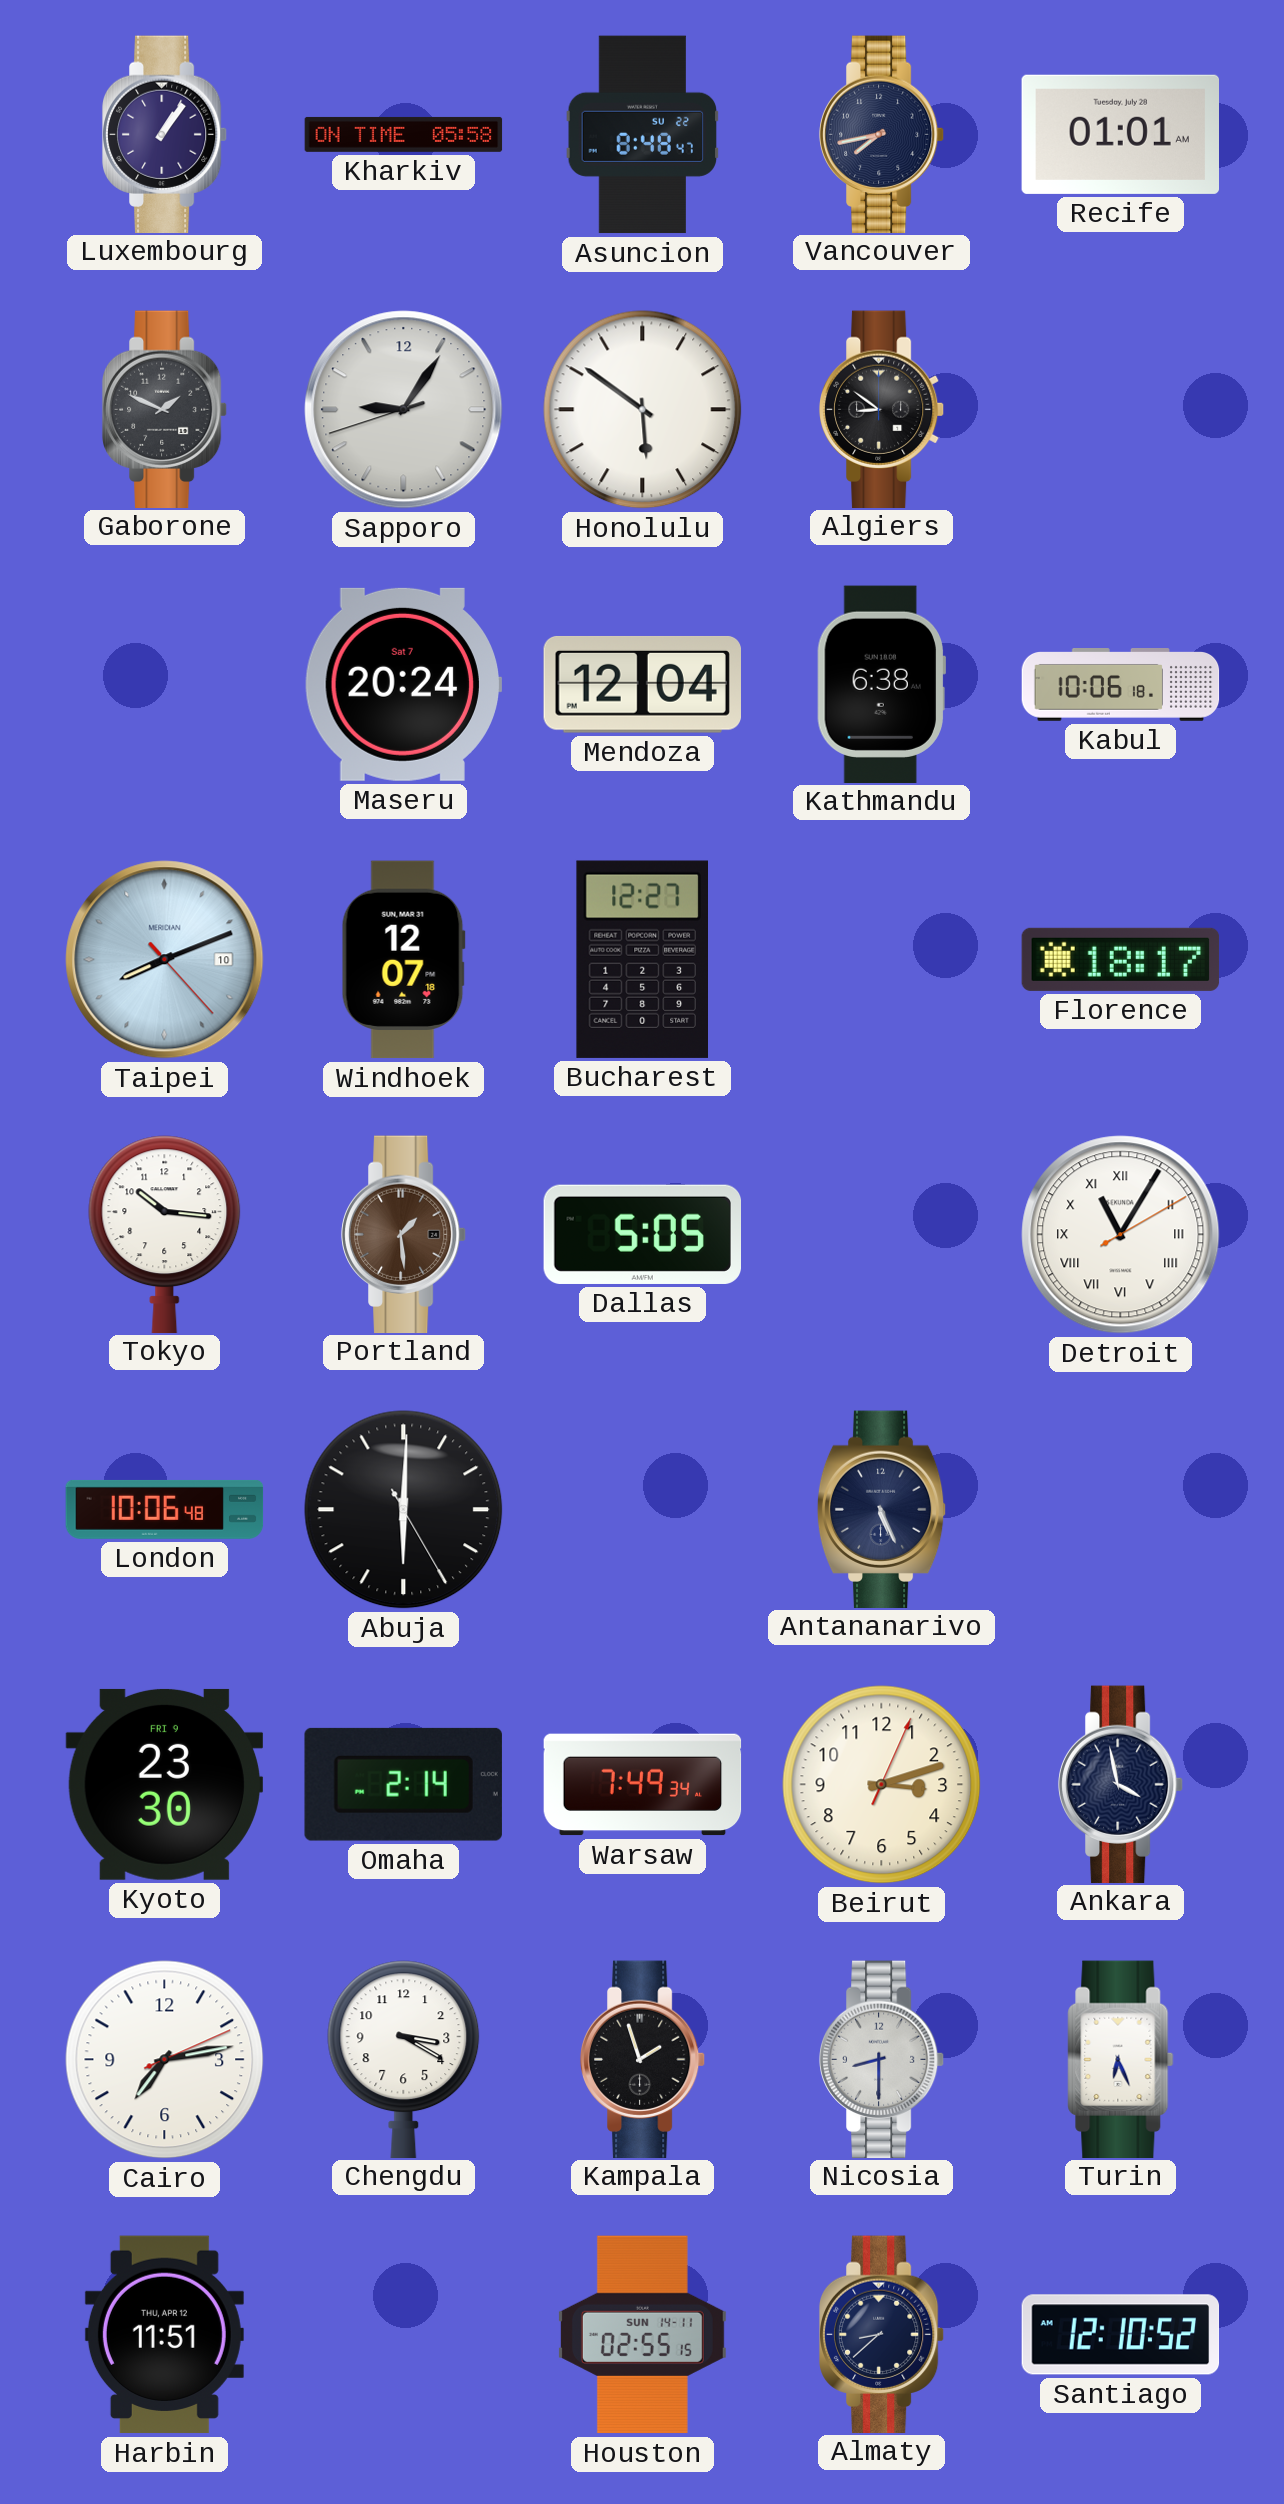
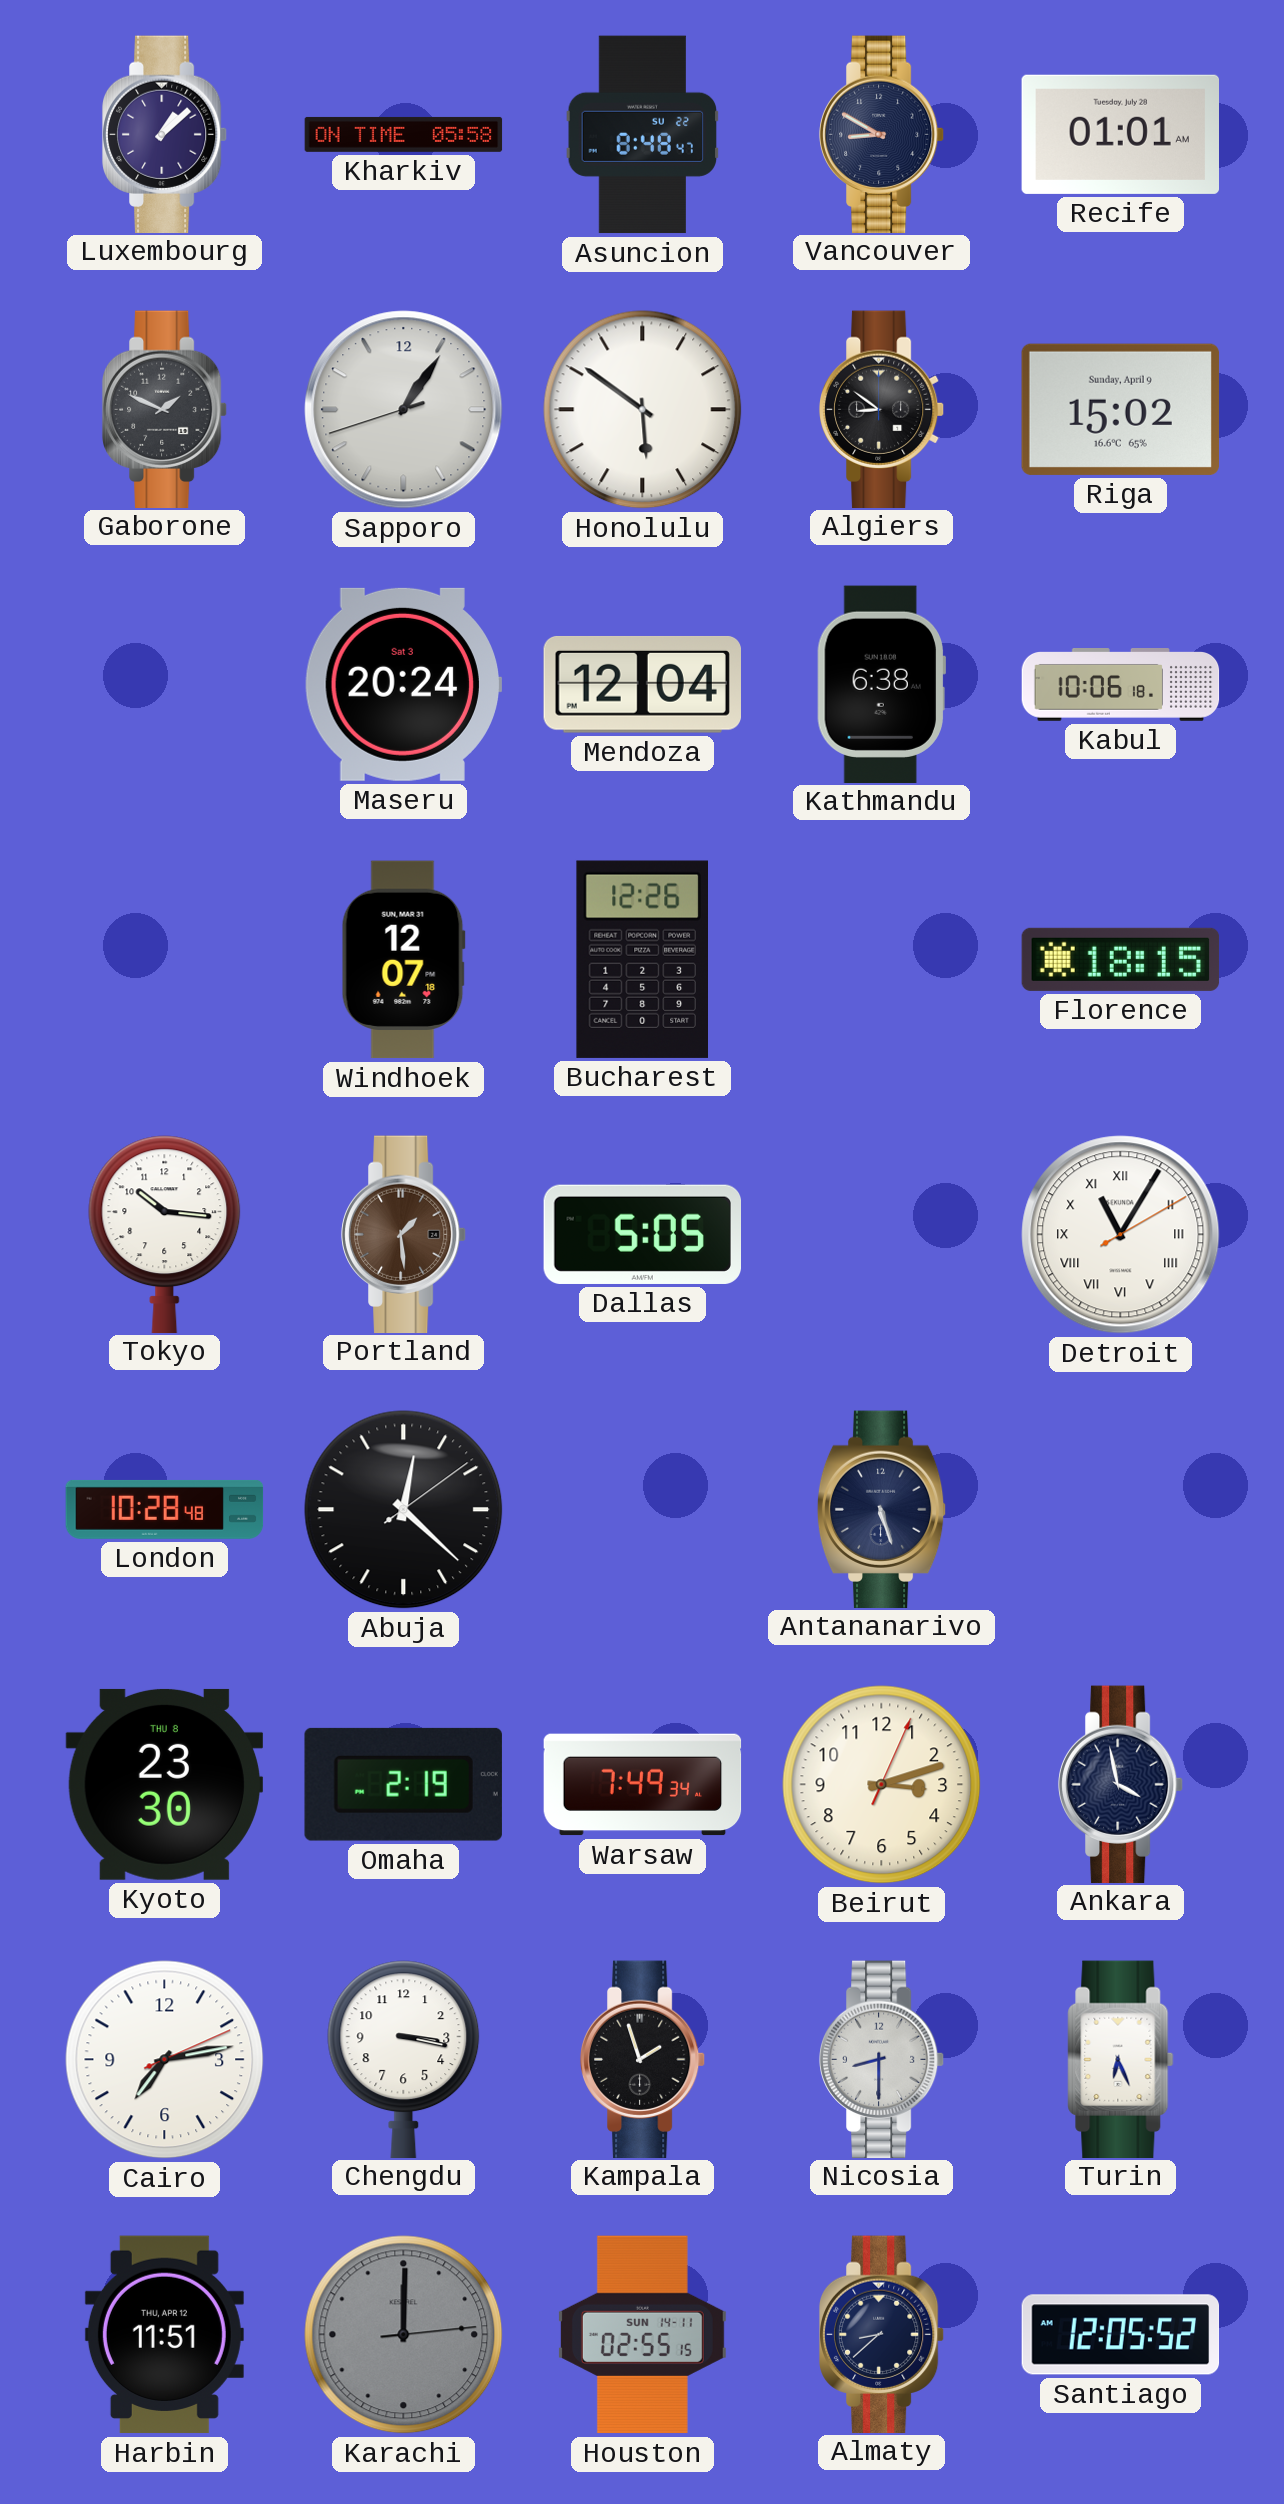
Luxembourg: 1:06 -> 1:08
Vancouver: 7:43 -> 8:50
Sapporo: 9:05 -> 1:05
Riga: none -> 15:02
Maseru date: Sat 7 -> Sat 3
Taipei: 8:11 -> none
Bucharest: 12:27 -> 12:26
Florence: 18:17 -> 18:15
London: 10:06 -> 10:28
Abuja: 6:00 -> 12:22
Antananarivo: 5:26 -> 5:27
Kyoto date: FRI 9 -> THU 8
Omaha: 2:14 -> 2:19
Chengdu: 3:20 -> 3:17
Karachi: none -> 12:00
Santiago: 12:10 -> 12:05
